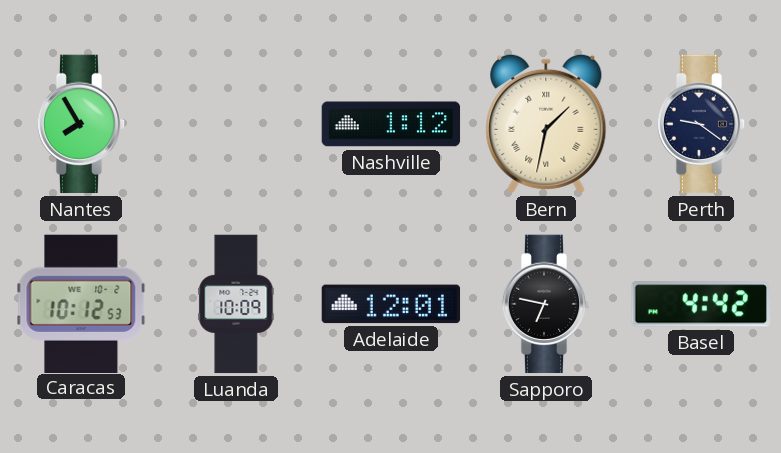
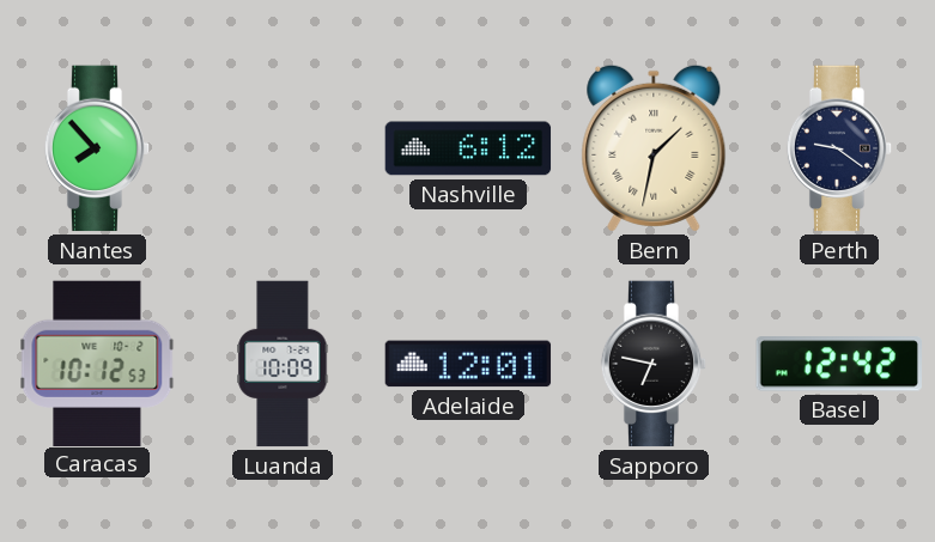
Nantes: 7:55 -> 7:53
Nashville: 1:12 -> 6:12
Basel: 4:42 -> 12:42
